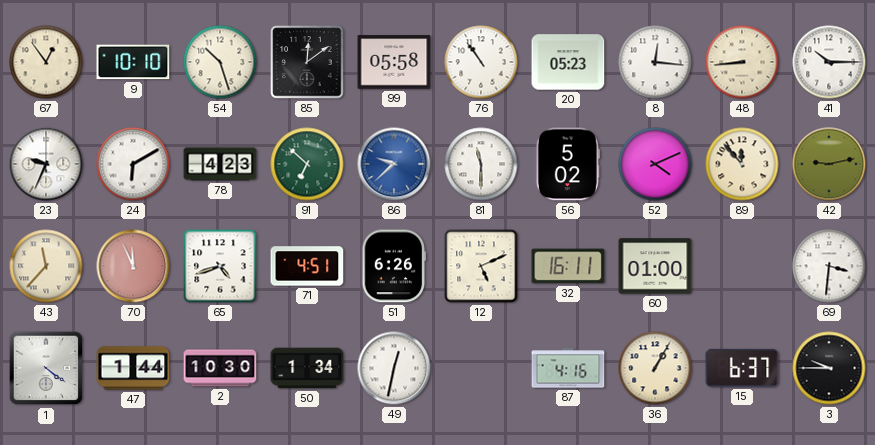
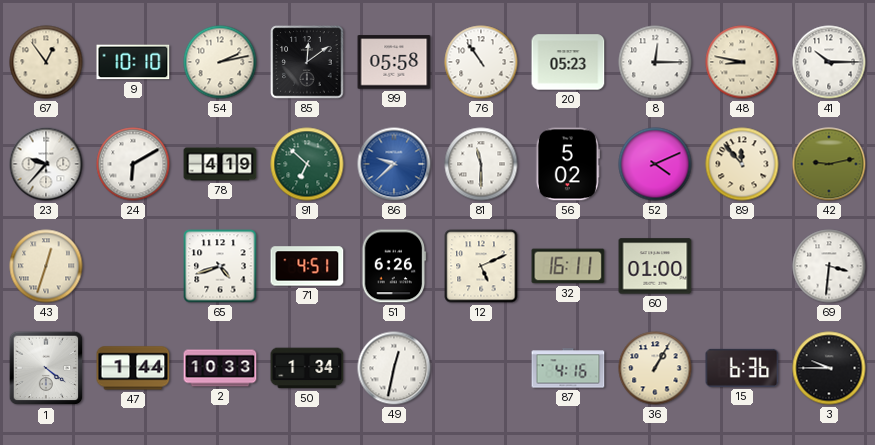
54: 10:27 -> 2:13
8: 12:16 -> 12:15
48: 8:44 -> 8:47
23: 9:34 -> 9:37
78: 4:23 -> 4:19
43: 11:37 -> 12:33
70: 11:56 -> none
2: 10:30 -> 10:33
15: 6:37 -> 6:36
